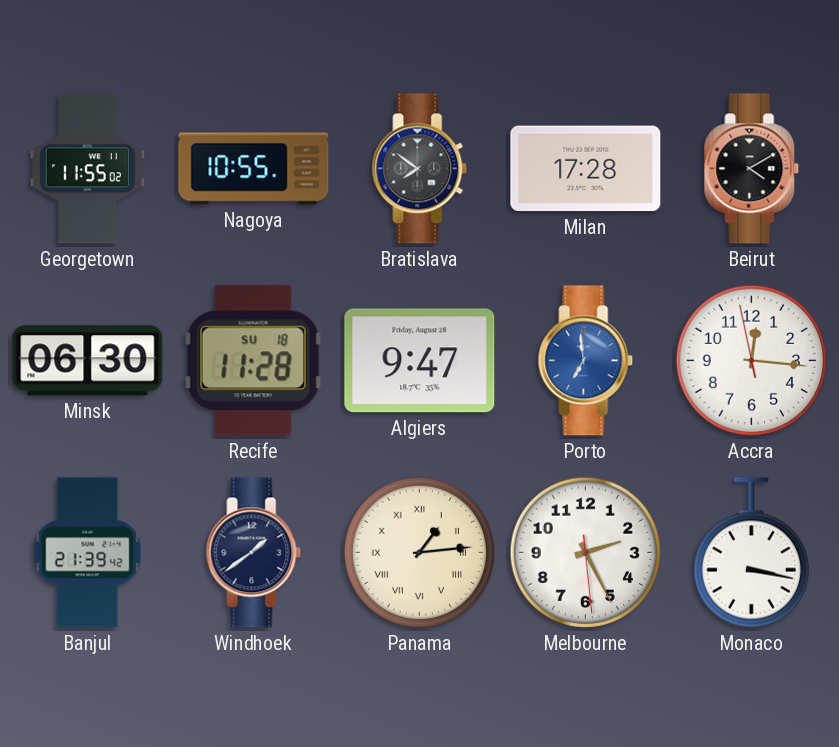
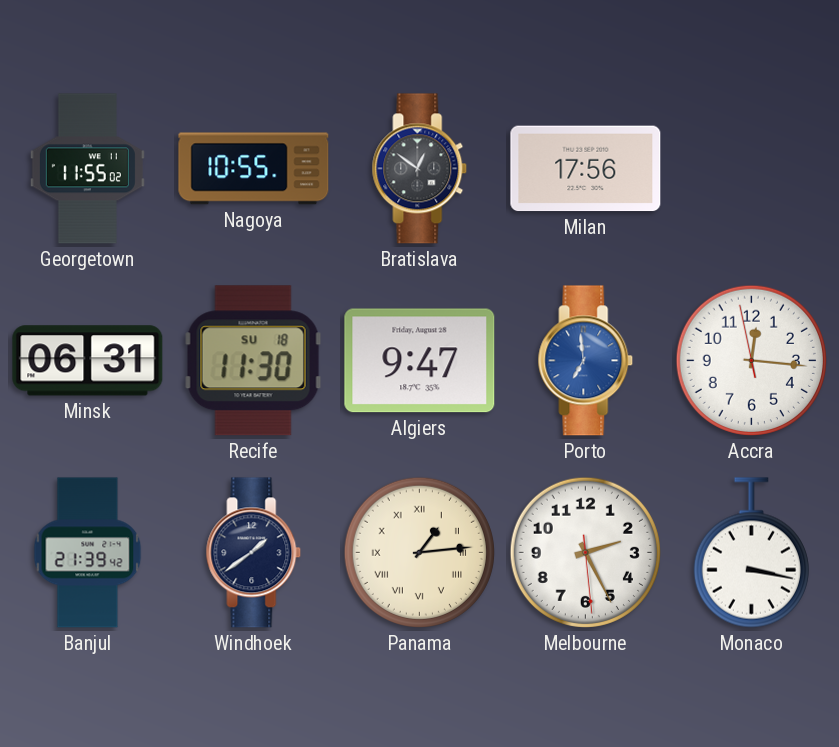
Bratislava: 7:51 -> 12:51
Milan: 17:28 -> 17:56
Beirut: 4:10 -> none
Minsk: 06:30 -> 06:31
Recife: 11:28 -> 11:30
